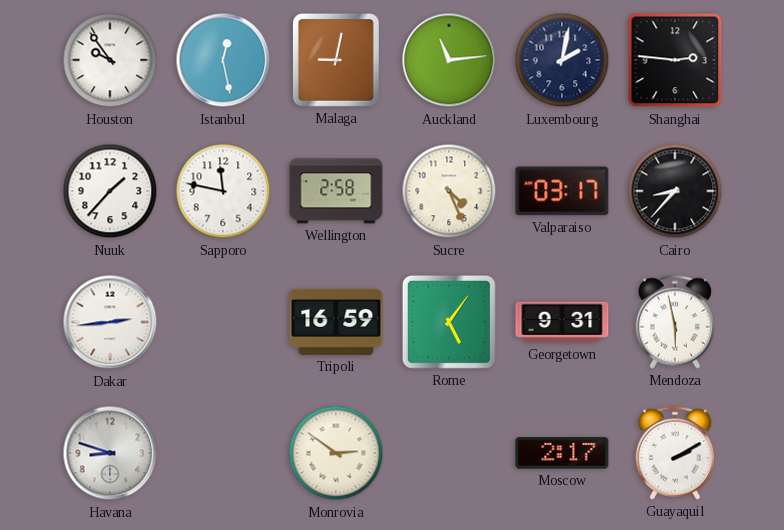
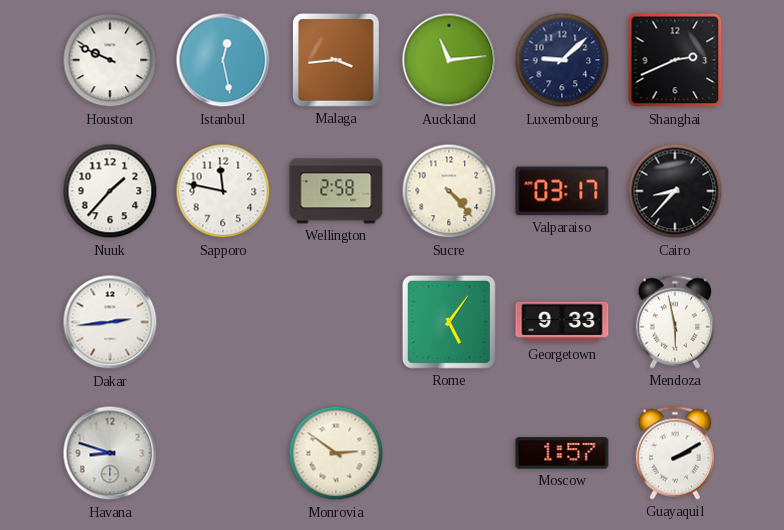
Houston: 9:54 -> 9:49
Malaga: 9:02 -> 3:44
Luxembourg: 2:02 -> 9:08
Shanghai: 2:46 -> 2:41
Sucre: 4:26 -> 4:23
Tripoli: 16:59 -> none
Georgetown: 9:31 -> 9:33
Moscow: 2:17 -> 1:57
